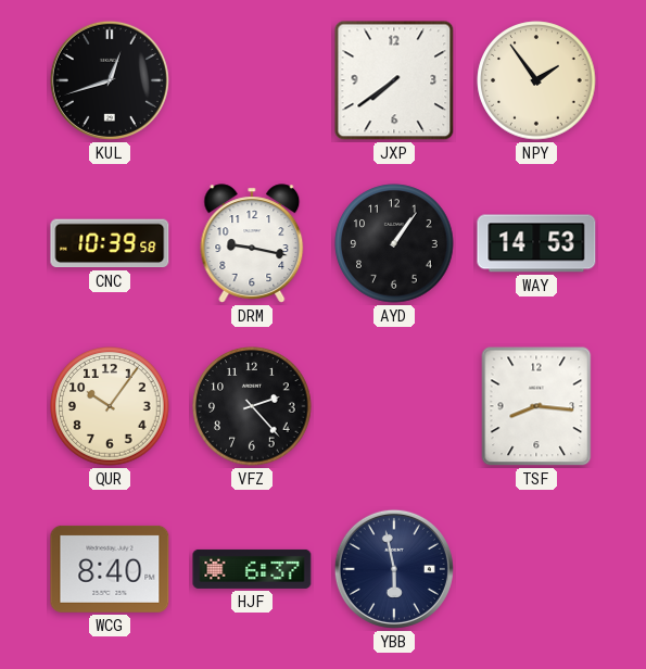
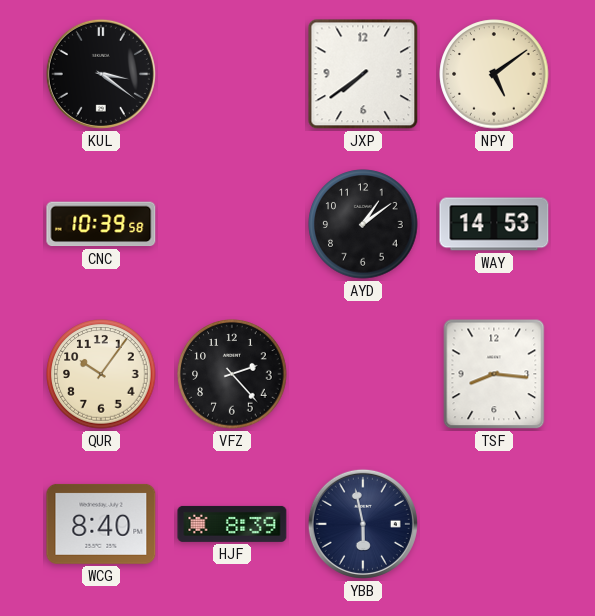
KUL: 12:42 -> 3:21
NPY: 1:54 -> 5:09
DRM: 9:17 -> none
AYD: 1:06 -> 1:09
HJF: 6:37 -> 8:39
